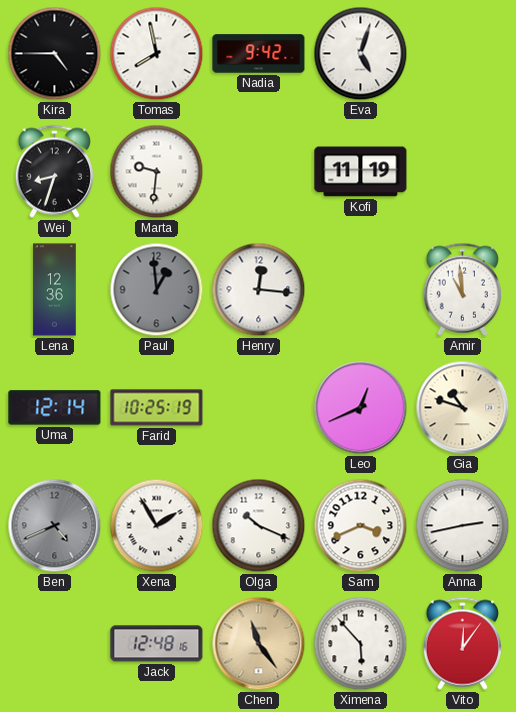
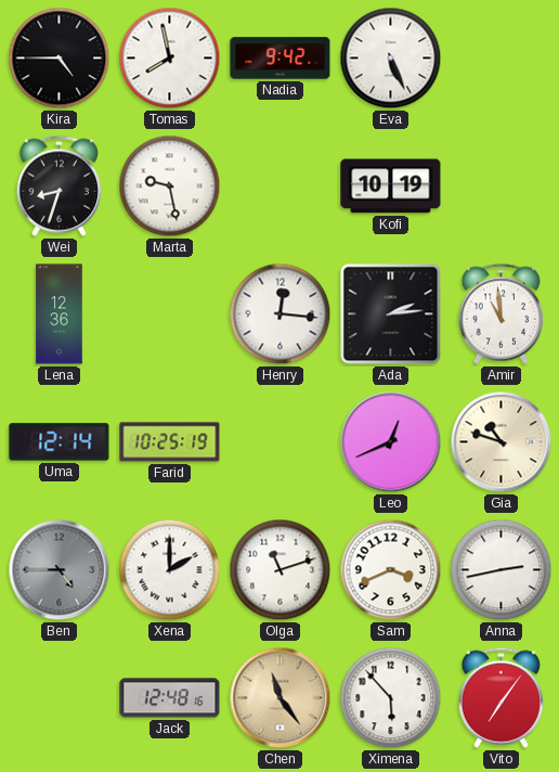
Eva: 5:03 -> 5:26
Marta: 9:31 -> 9:28
Kofi: 11:19 -> 10:19
Paul: 12:59 -> none
Ada: none -> 2:14
Ben: 4:41 -> 4:45
Xena: 1:55 -> 2:00
Olga: 10:19 -> 11:12
Vito: 12:06 -> 7:06
